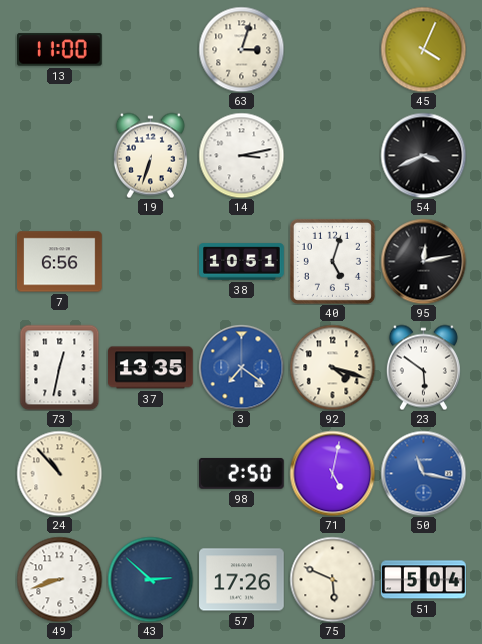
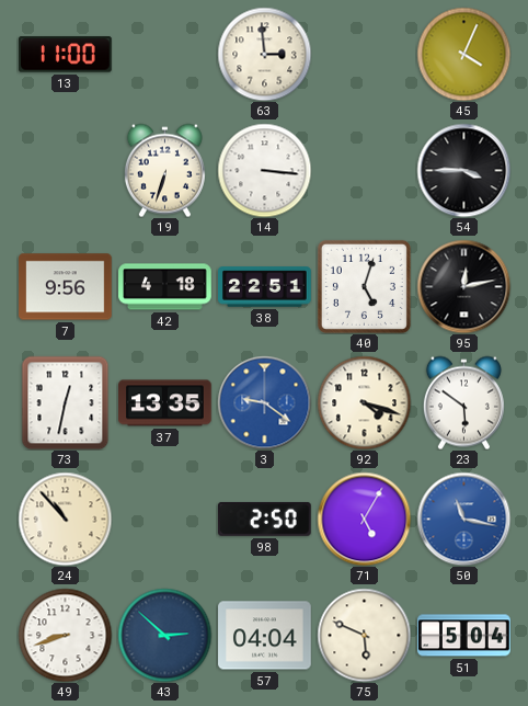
63: 3:03 -> 2:59
14: 3:13 -> 3:16
54: 3:41 -> 3:45
7: 6:56 -> 9:56
42: none -> 4:18
38: 10:51 -> 22:51
3: 7:21 -> 9:21
71: 5:02 -> 5:05
57: 17:26 -> 04:04
